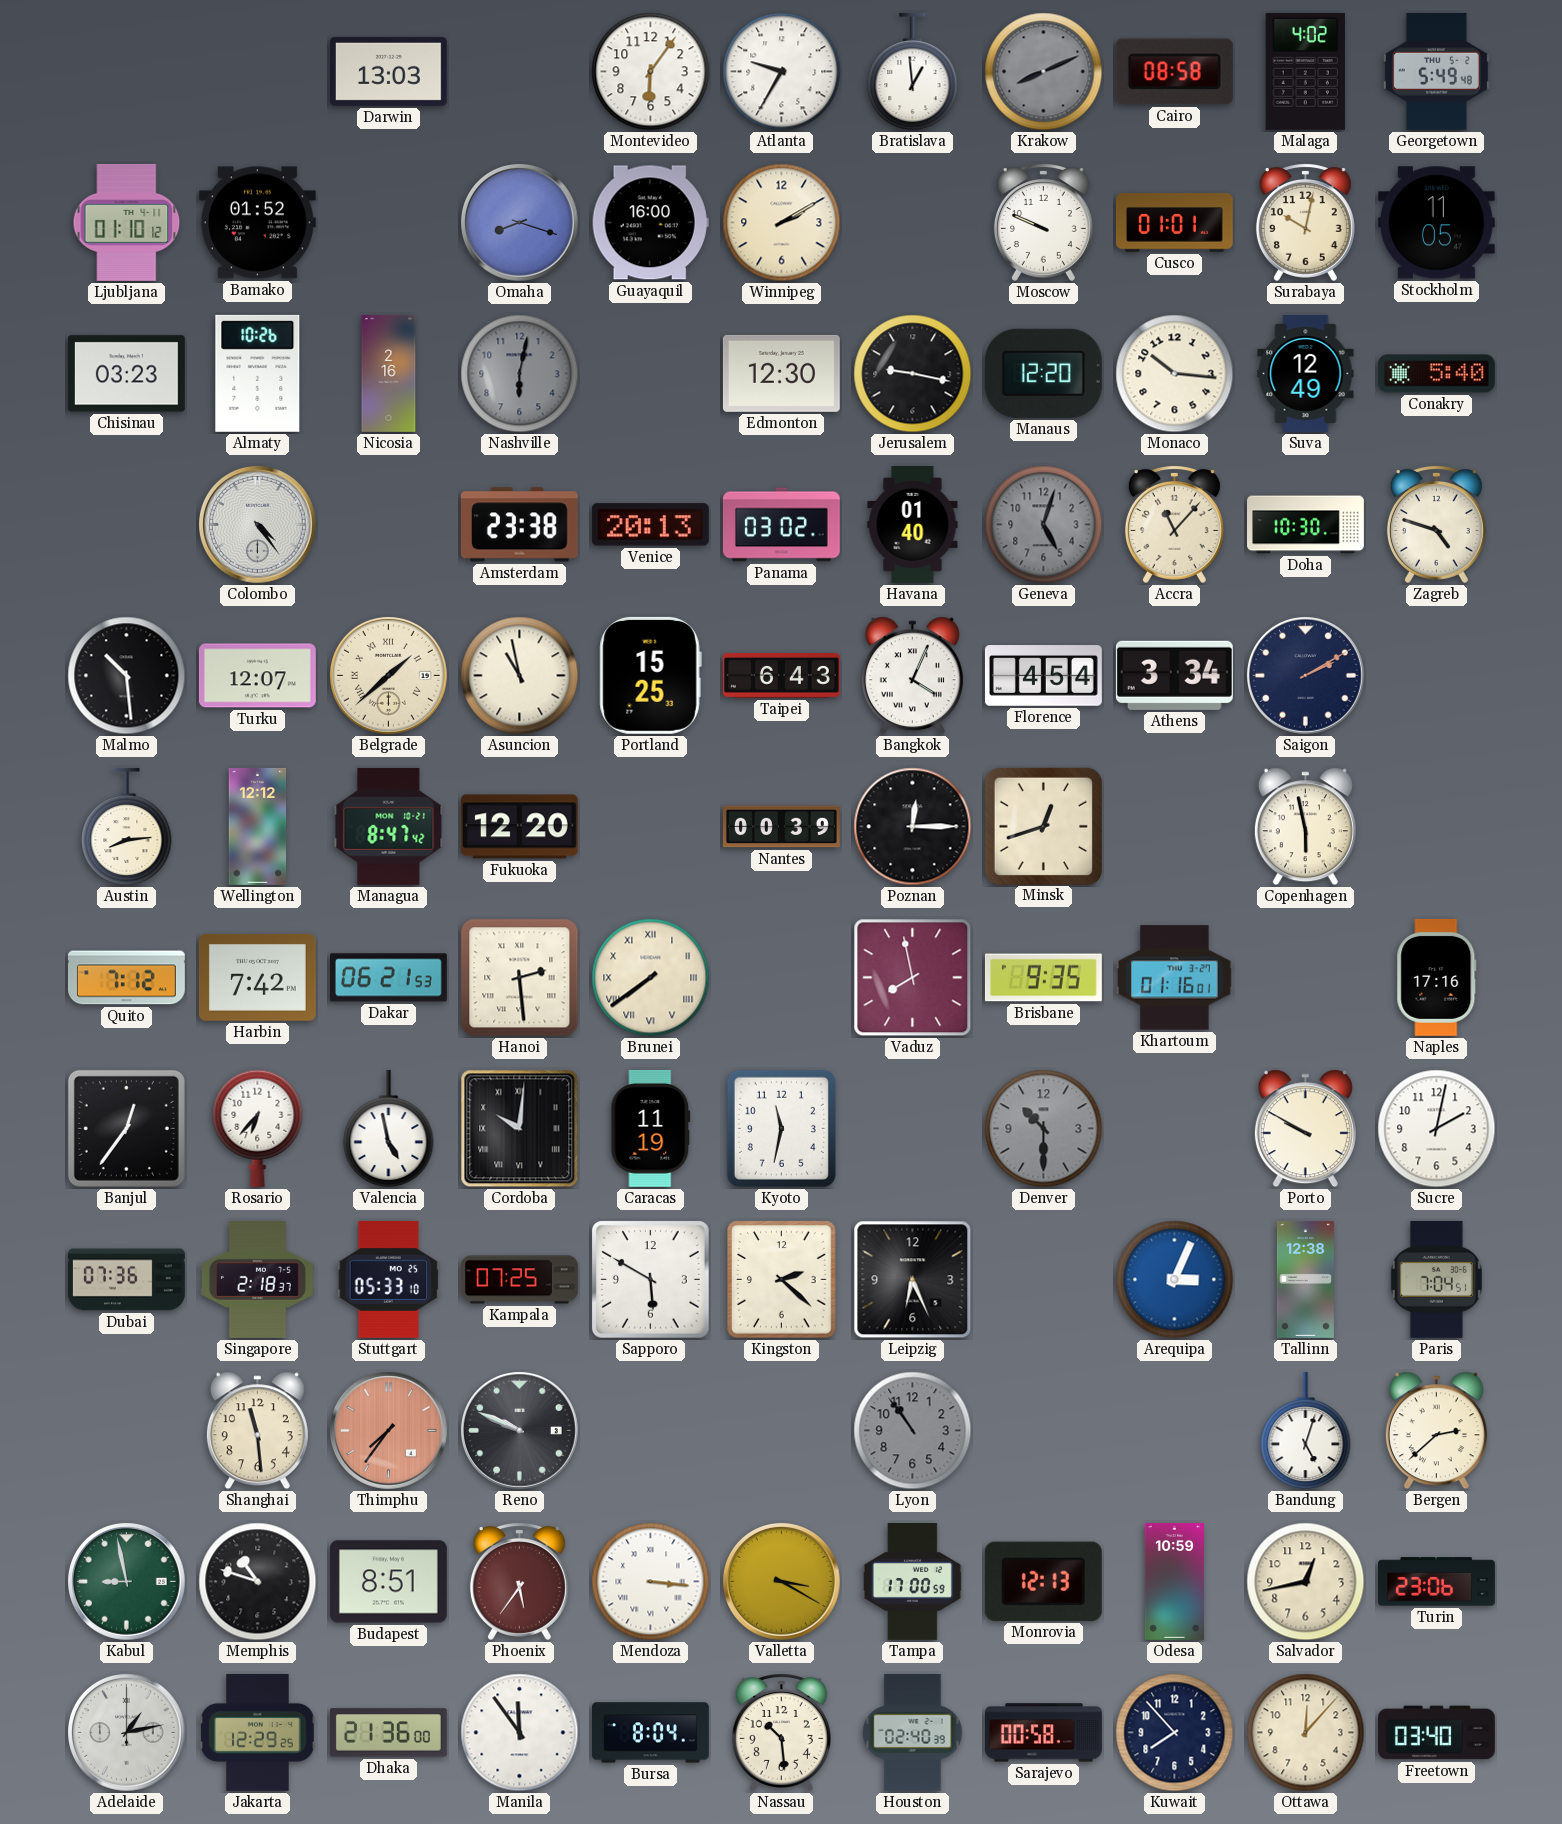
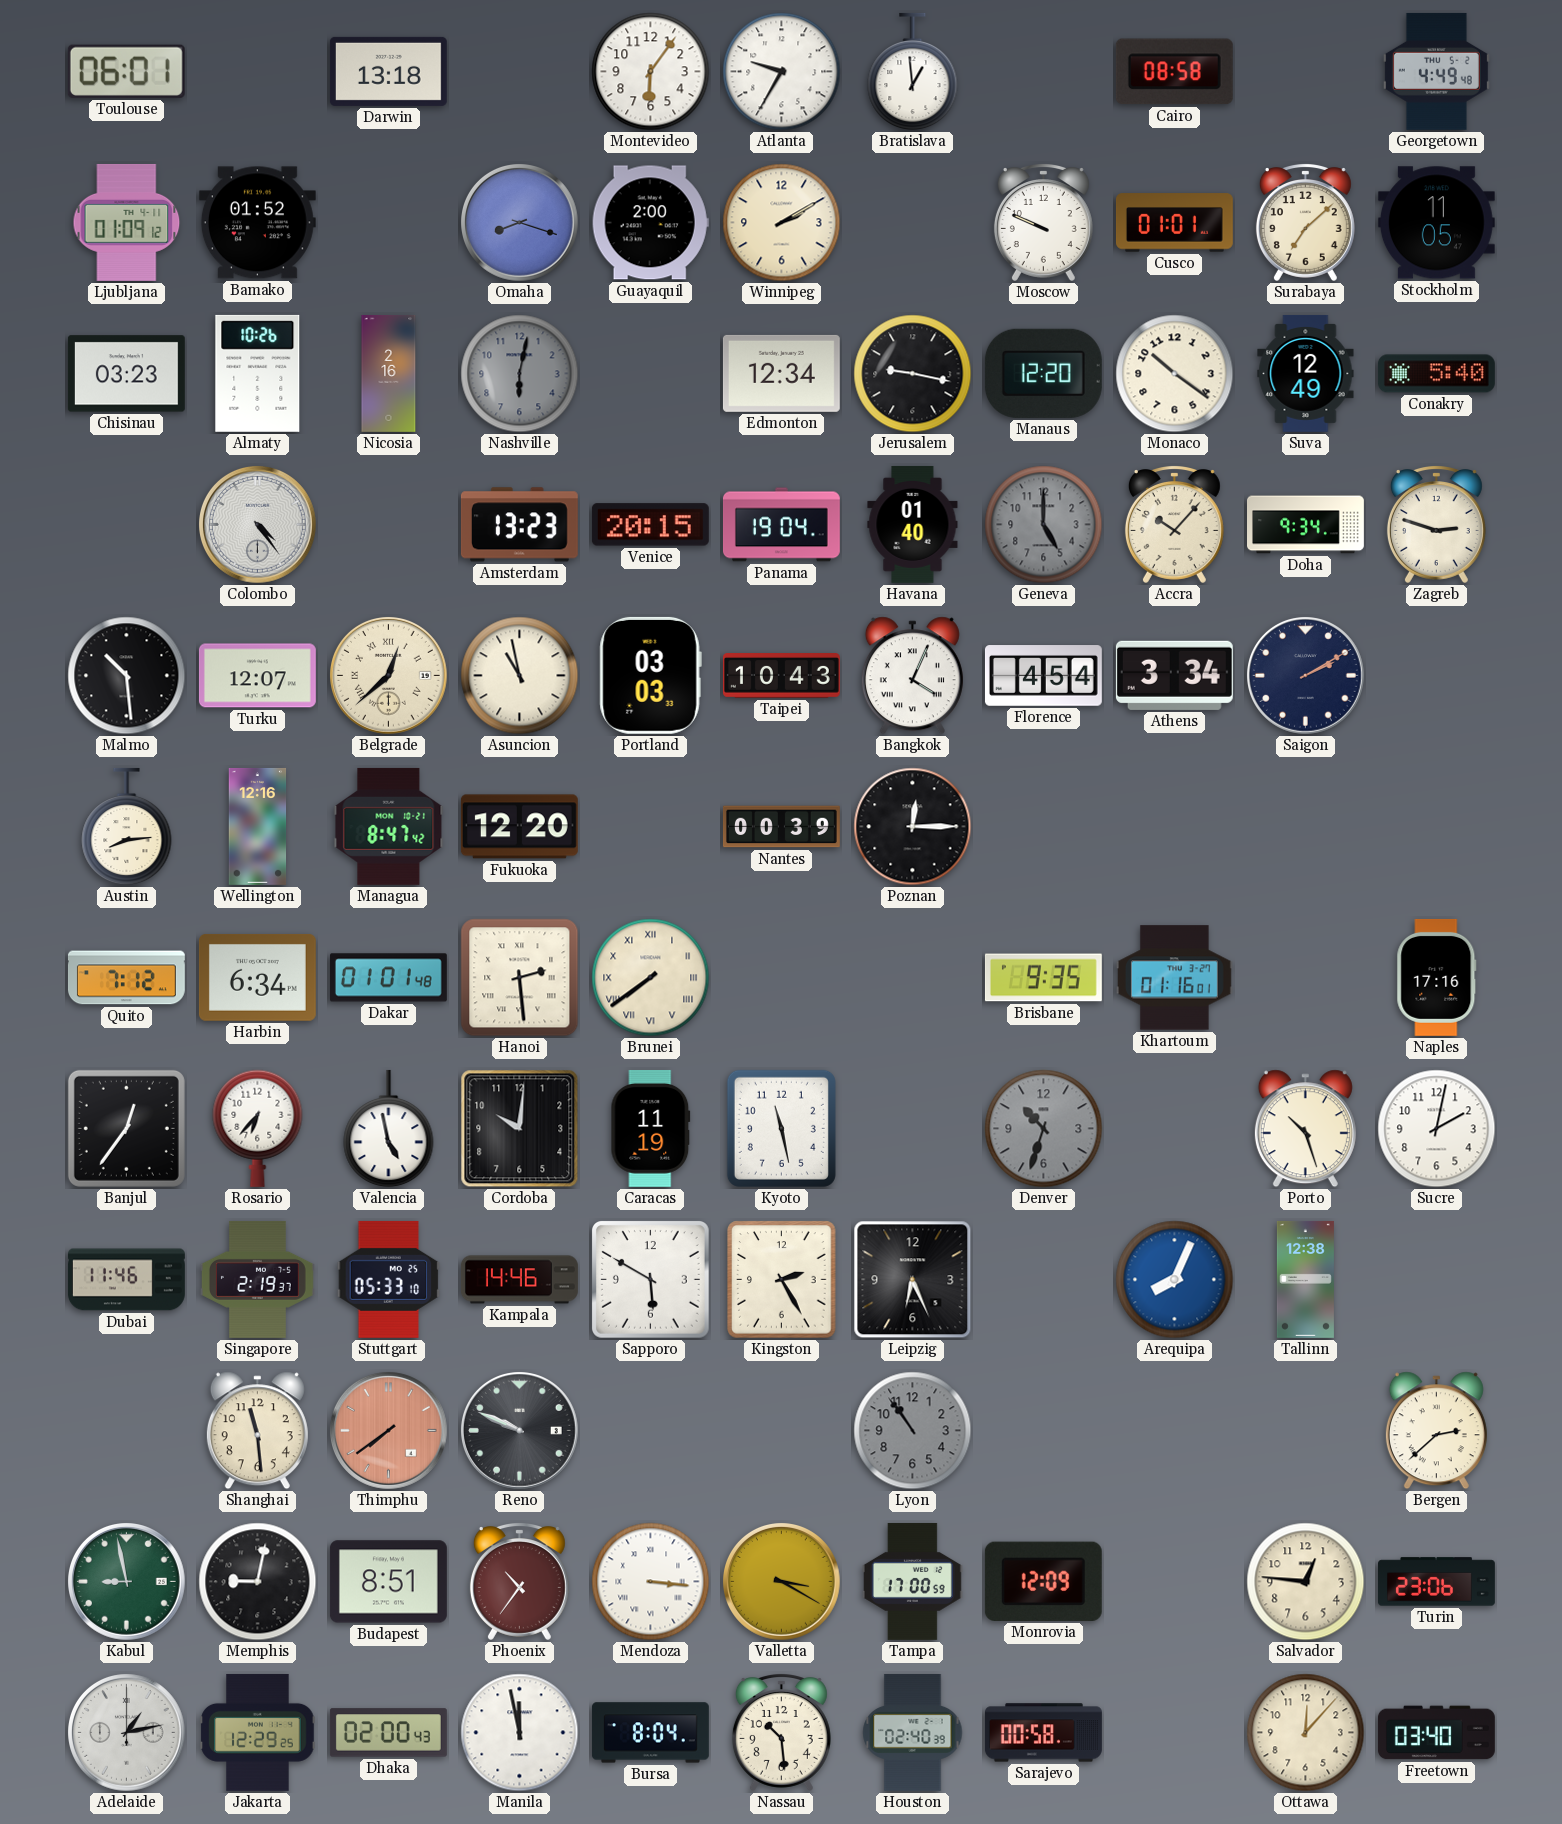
Toulouse: none -> 06:01
Darwin: 13:03 -> 13:18
Krakow: 8:11 -> none
Malaga: 4:02 -> none
Georgetown: 5:49 -> 4:49
Ljubljana: 01:10 -> 01:09
Guayaquil: 16:00 -> 2:00
Surabaya: 10:02 -> 7:08
Edmonton: 12:30 -> 12:34
Monaco: 10:16 -> 10:21
Amsterdam: 23:38 -> 13:23
Venice: 20:13 -> 20:15
Panama: 03:02 -> 19:04
Geneva: 5:03 -> 5:00
Accra: 11:07 -> 10:07
Doha: 10:30 -> 9:34
Zagreb: 4:48 -> 2:48
Belgrade: 1:38 -> 12:38
Portland: 15:25 -> 03:03
Taipei: 6:43 -> 10:43
Wellington: 12:12 -> 12:16
Minsk: 12:42 -> none
Copenhagen: 5:58 -> none
Harbin: 7:42 -> 6:34
Dakar: 06:21 -> 01:01
Vaduz: 7:58 -> none
Cordoba numerals: Roman -> Arabic
Kyoto: 11:32 -> 11:28
Denver: 10:30 -> 10:33
Porto: 9:50 -> 10:27
Dubai: 07:36 -> 11:46
Singapore: 2:18 -> 2:19
Kampala: 07:25 -> 14:46
Kingston: 2:22 -> 2:25
Arequipa: 3:04 -> 8:04
Paris: 7:04 -> none
Thimphu: 7:36 -> 7:39
Bandung: 5:03 -> none
Memphis: 10:48 -> 9:02
Phoenix: 5:36 -> 10:36
Monrovia: 12:13 -> 12:09
Odesa: 10:59 -> none
Salvador: 12:43 -> 12:46
Dhaka: 21:36 -> 02:00
Manila: 11:54 -> 11:58
Kuwait: 7:53 -> none
